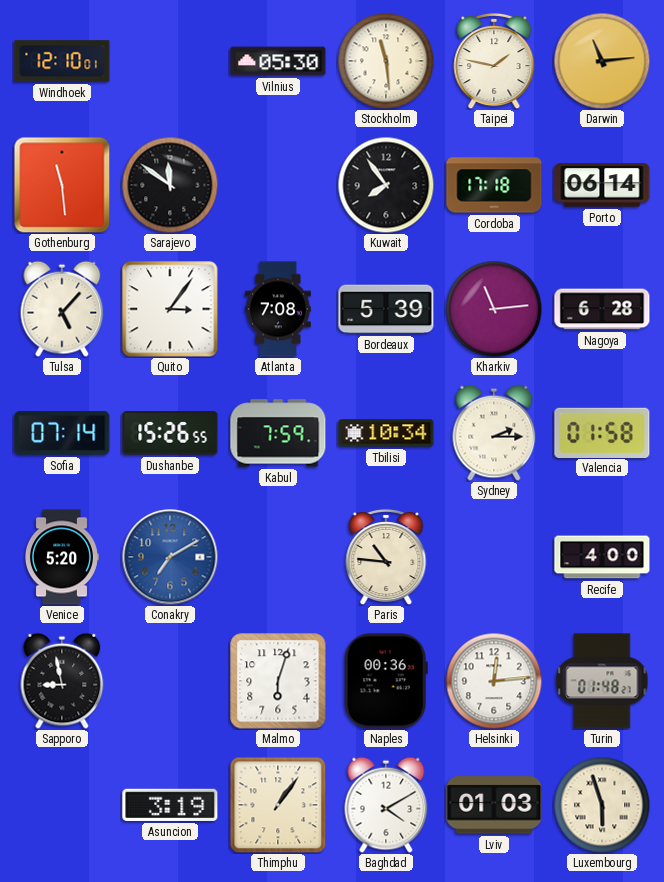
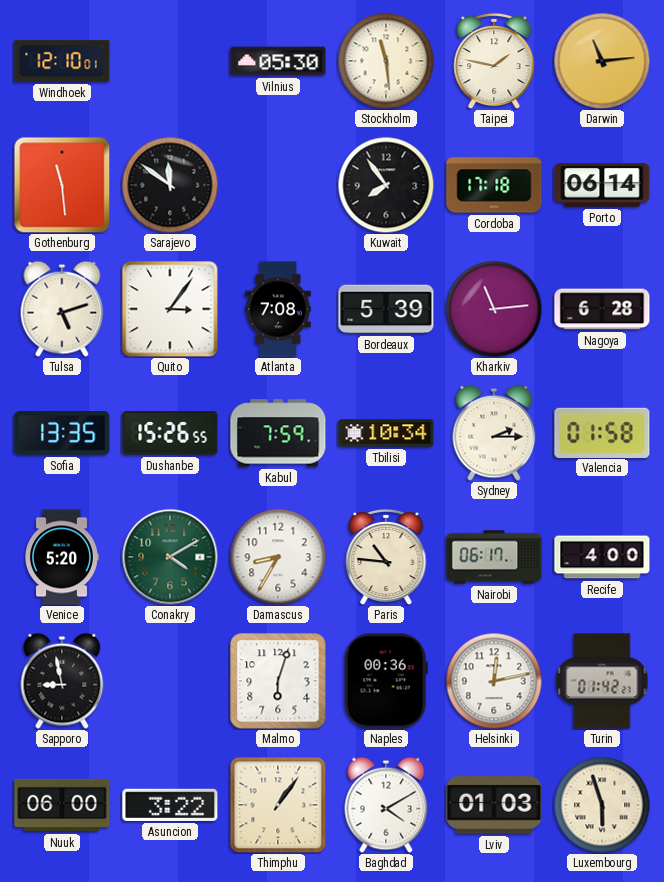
Tulsa: 5:07 -> 5:12
Sofia: 07:14 -> 13:35
Conakry: 7:10 -> 4:10
Conakry dial: blue -> green
Damascus: none -> 8:35
Nairobi: none -> 06:17
Helsinki: 12:14 -> 12:13
Turin: 01:48 -> 01:42
Nuuk: none -> 06:00
Asuncion: 3:19 -> 3:22
